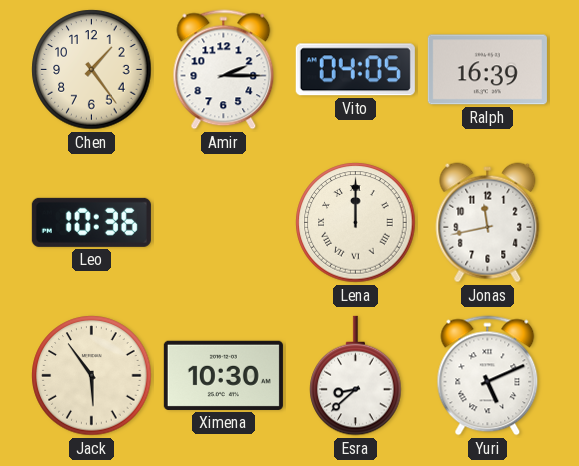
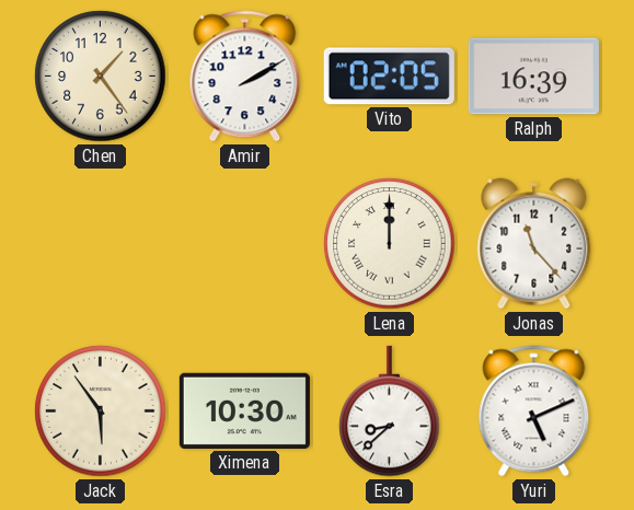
Amir: 2:15 -> 2:10
Vito: 04:05 -> 02:05
Leo: 10:36 -> none
Jonas: 11:43 -> 11:23
